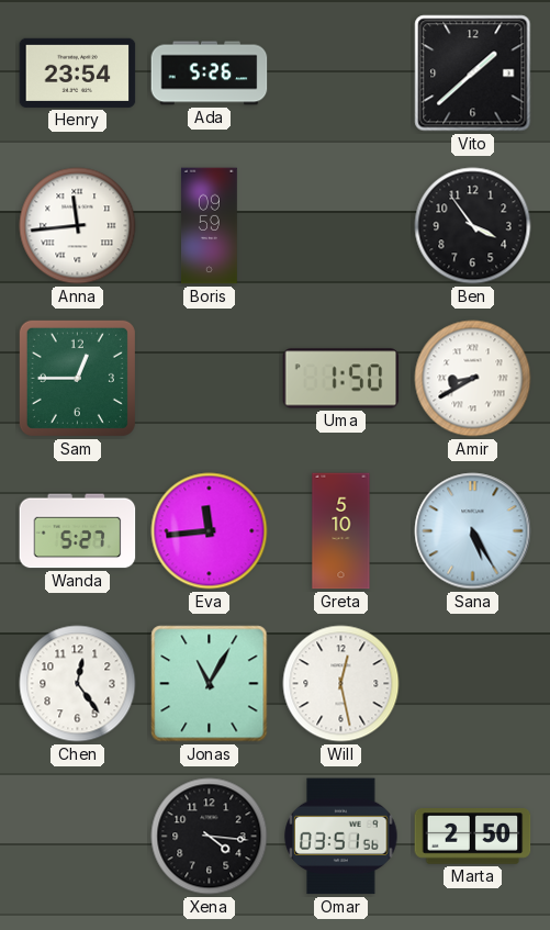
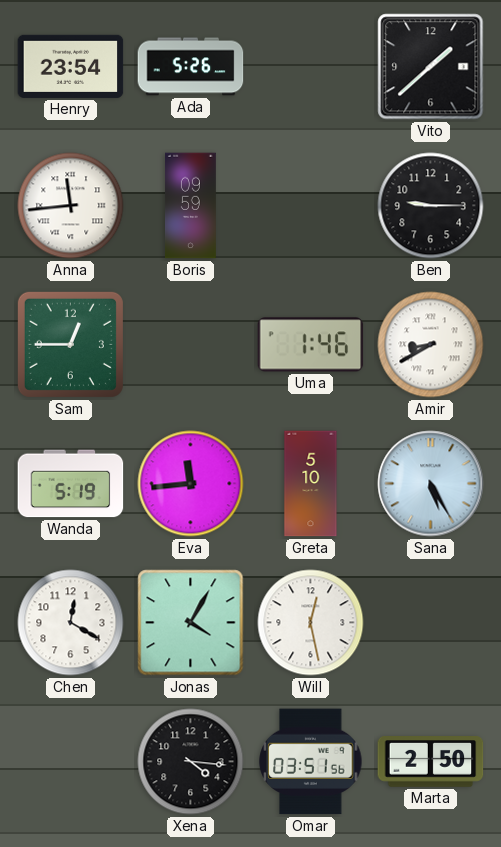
Ben: 3:54 -> 9:15
Uma: 1:50 -> 1:46
Wanda: 5:27 -> 5:19
Chen: 12:24 -> 12:20
Jonas: 11:05 -> 4:05
